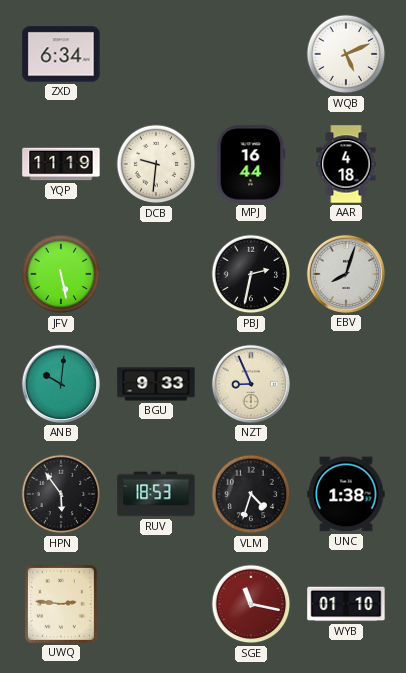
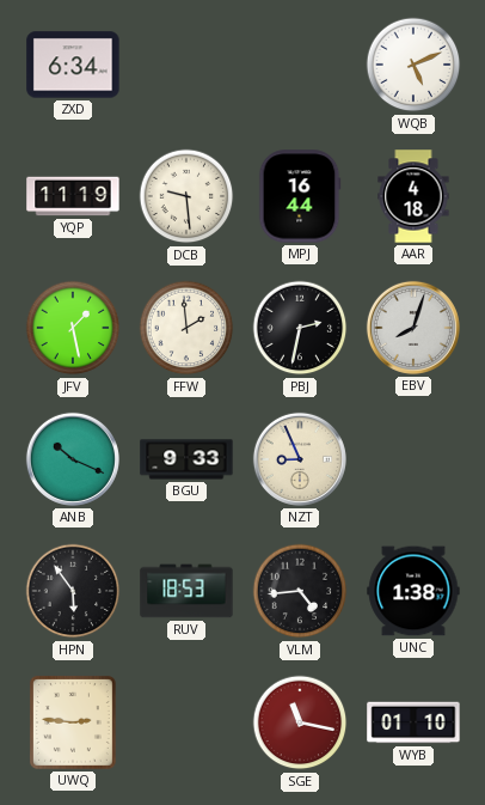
DCB: 9:31 -> 9:29
JFV: 5:28 -> 1:28
FFW: none -> 1:59
ANB: 10:01 -> 10:19
VLM: 4:33 -> 4:44
